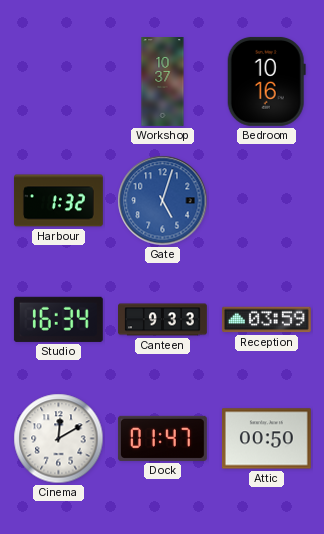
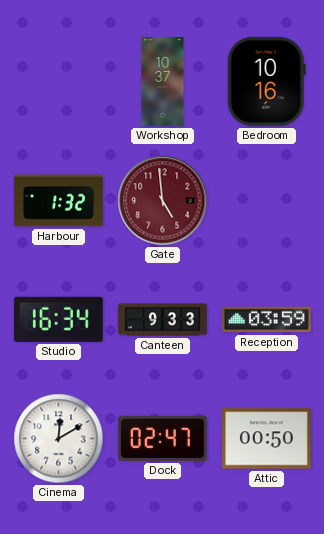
Gate: 5:03 -> 4:59
Gate dial: blue -> burgundy
Dock: 01:47 -> 02:47
